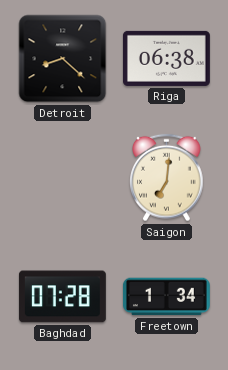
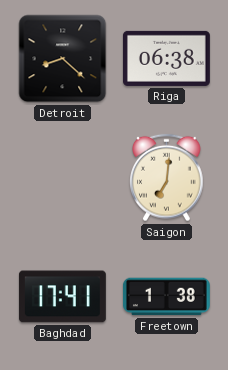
Baghdad: 07:28 -> 17:41
Freetown: 1:34 -> 1:38
